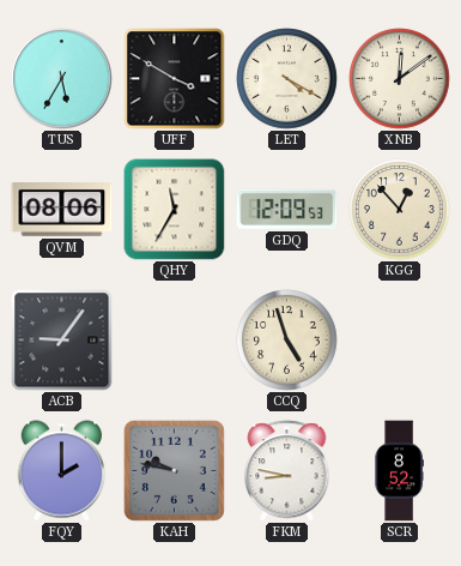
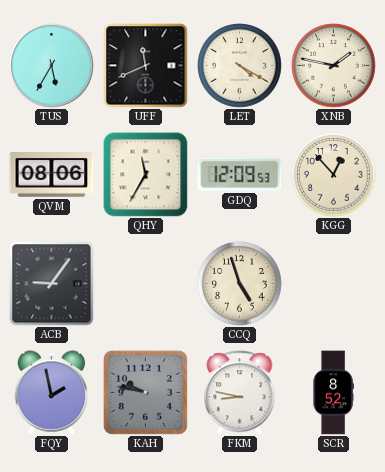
UFF: 3:50 -> 11:41
XNB: 12:09 -> 1:47
FQY: 2:00 -> 1:58
